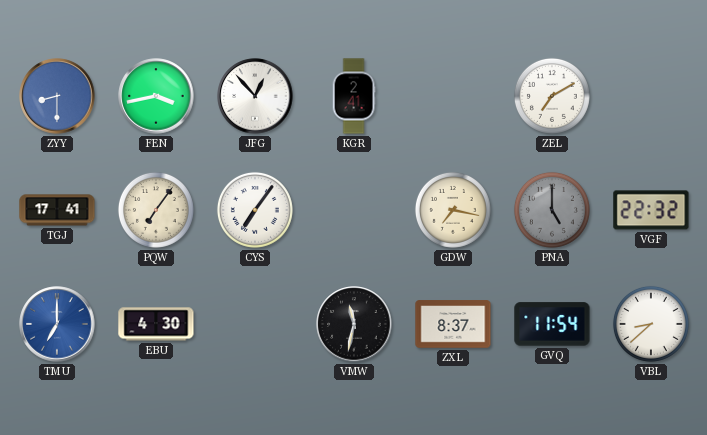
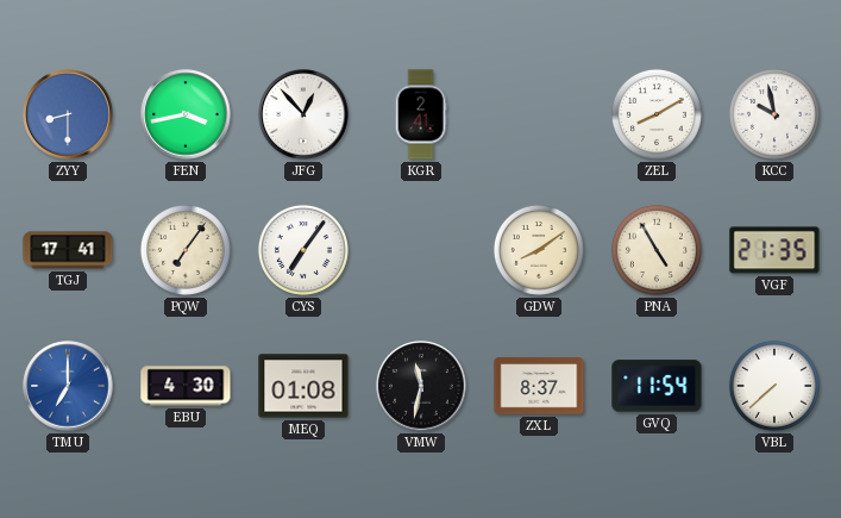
ZEL: 7:10 -> 8:10
KCC: none -> 9:58
GDW: 7:17 -> 8:09
PNA: 5:00 -> 4:55
PNA dial: grey -> cream
VGF: 22:32 -> 21:35
MEQ: none -> 01:08
VBL: 8:38 -> 7:38
